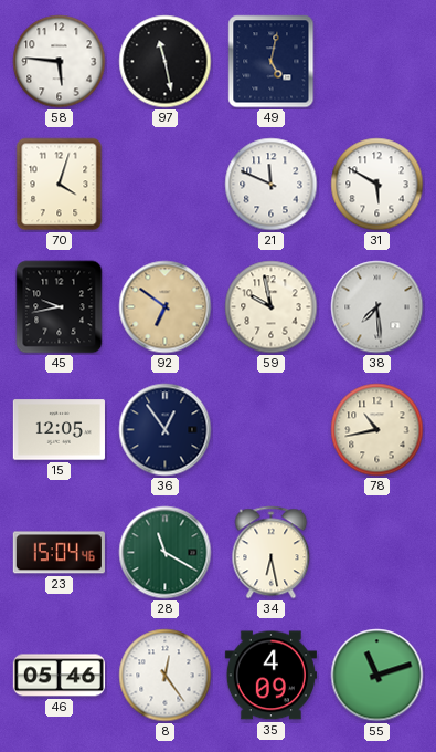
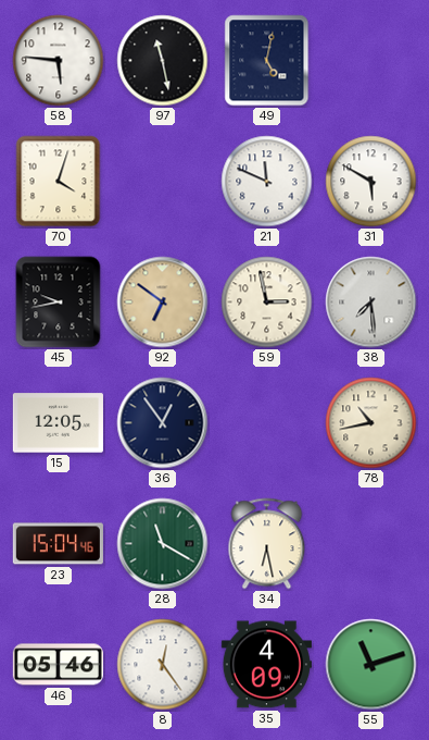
59: 9:58 -> 2:58
